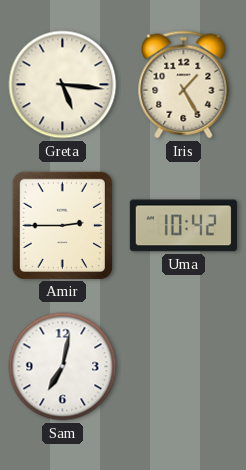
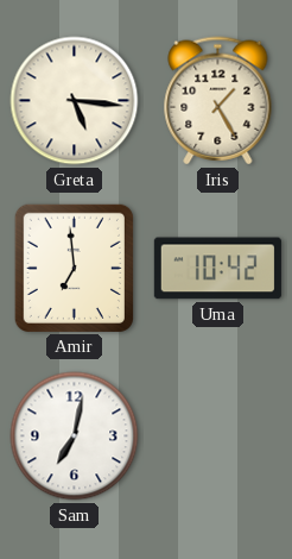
Amir: 2:45 -> 6:59
